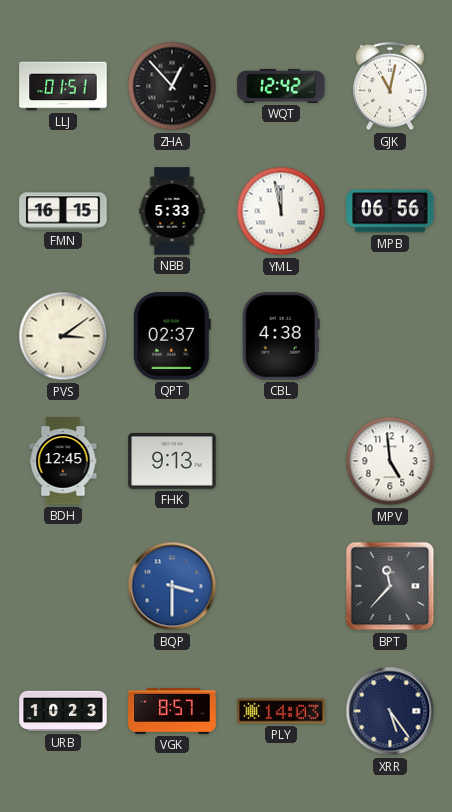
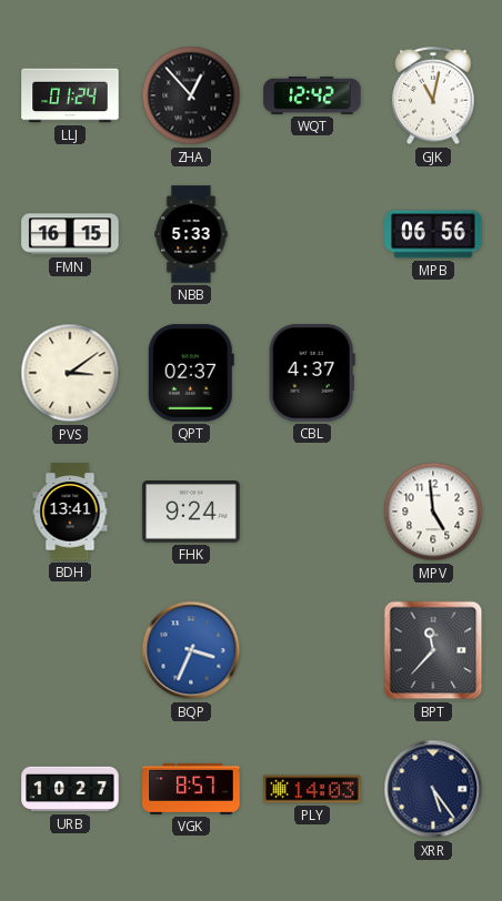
LLJ: 01:51 -> 01:24
YML: 11:58 -> none
CBL: 4:38 -> 4:37
BDH: 12:45 -> 13:41
FHK: 9:13 -> 9:24
BQP: 3:30 -> 3:34
URB: 10:23 -> 10:27
